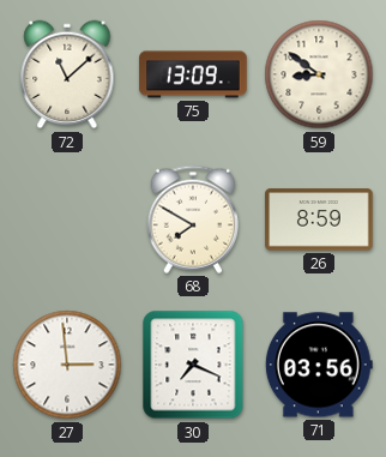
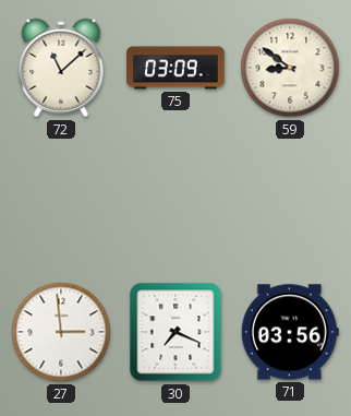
75: 13:09 -> 03:09
68: 7:50 -> none
26: 8:59 -> none
